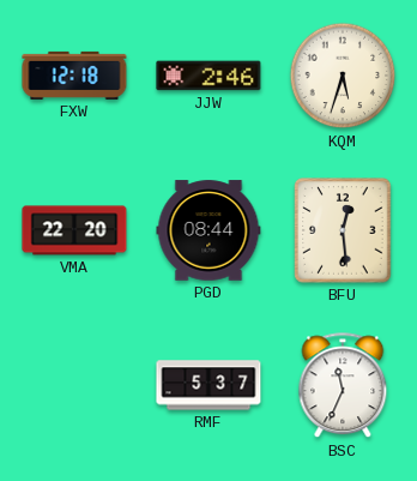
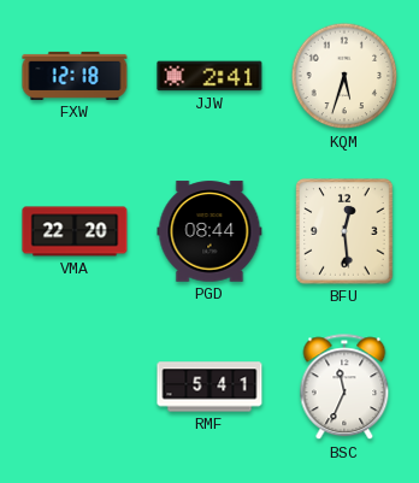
JJW: 2:46 -> 2:41
RMF: 5:37 -> 5:41
